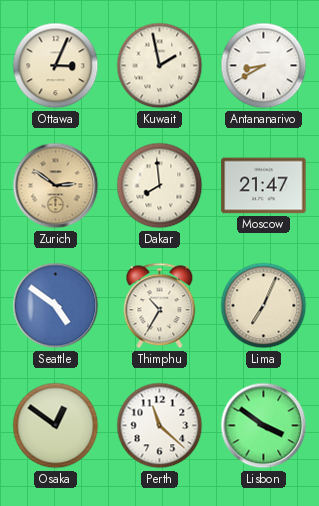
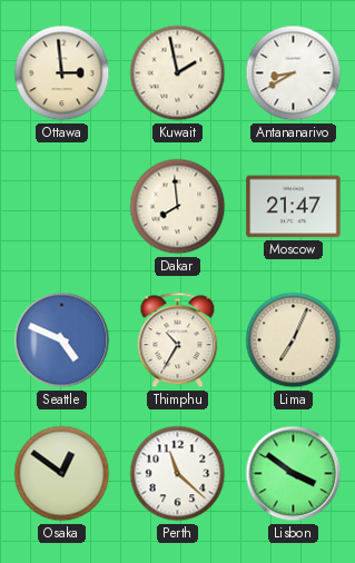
Ottawa: 3:04 -> 2:59
Zurich: 2:51 -> none
Seattle: 4:51 -> 4:49
